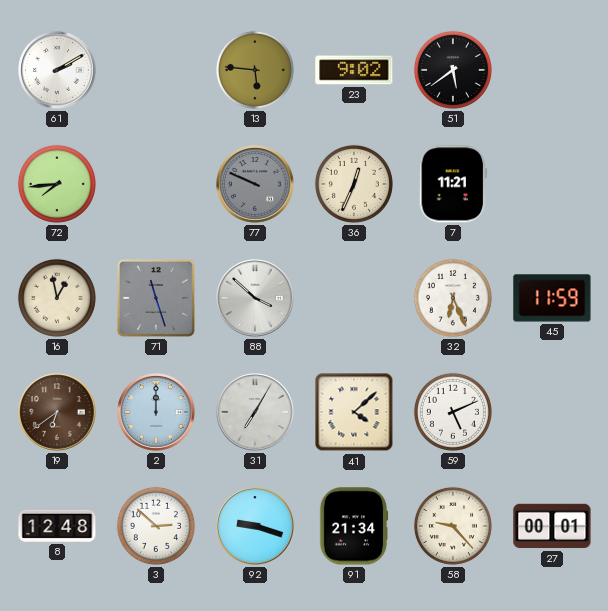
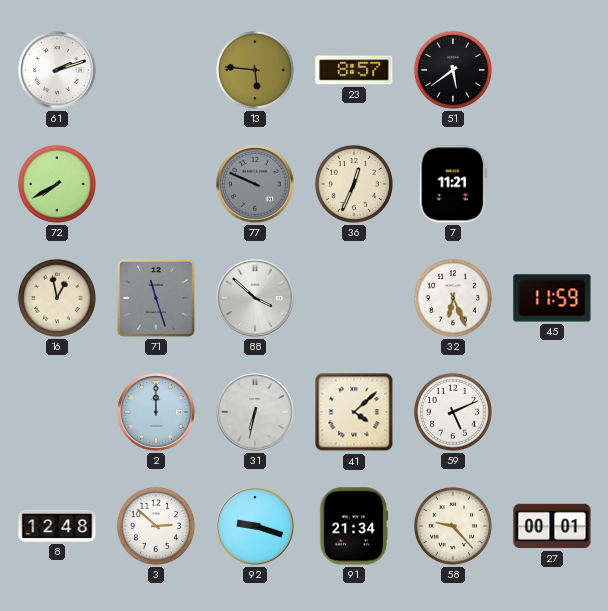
61: 2:10 -> 2:12
23: 9:02 -> 8:57
72: 7:44 -> 7:40
19: 6:39 -> none
31: 7:05 -> 6:32
